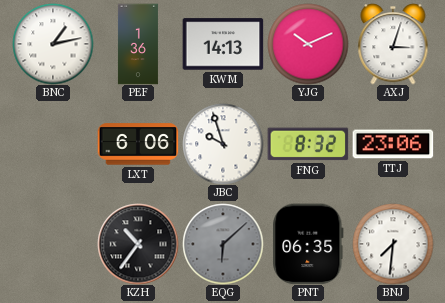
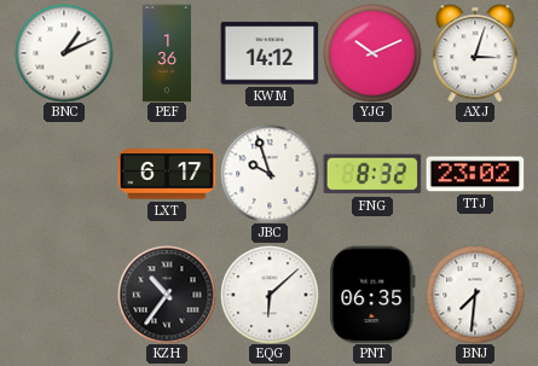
BNC: 1:13 -> 1:11
KWM: 14:13 -> 14:12
LXT: 6:06 -> 6:17
TTJ: 23:06 -> 23:02
EQG dial: grey -> white
